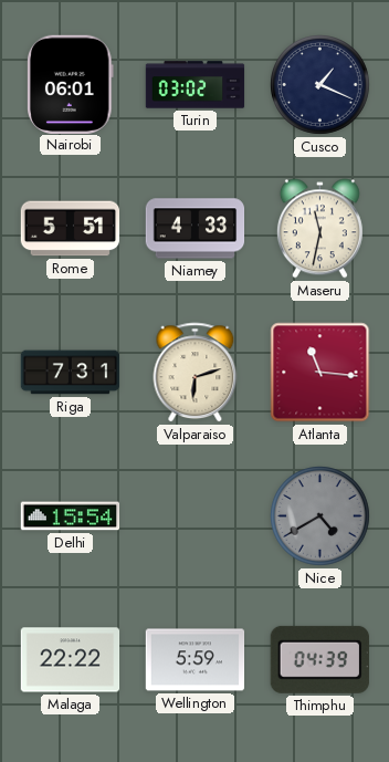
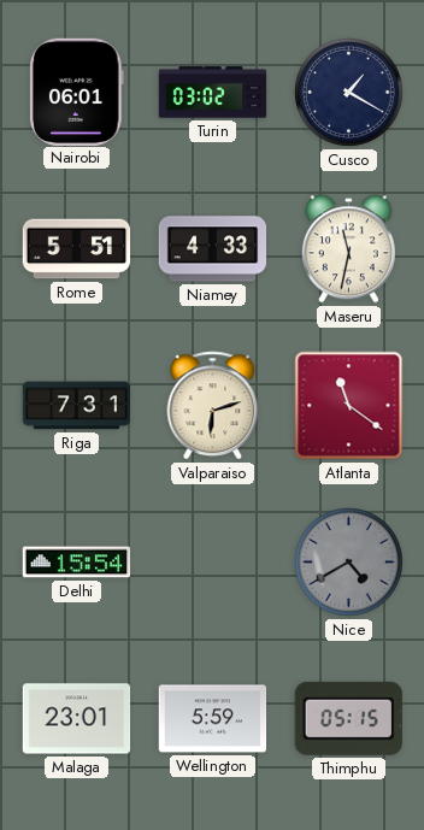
Cusco: 1:19 -> 1:20
Atlanta: 11:16 -> 11:21
Malaga: 22:22 -> 23:01
Thimphu: 04:39 -> 05:15
